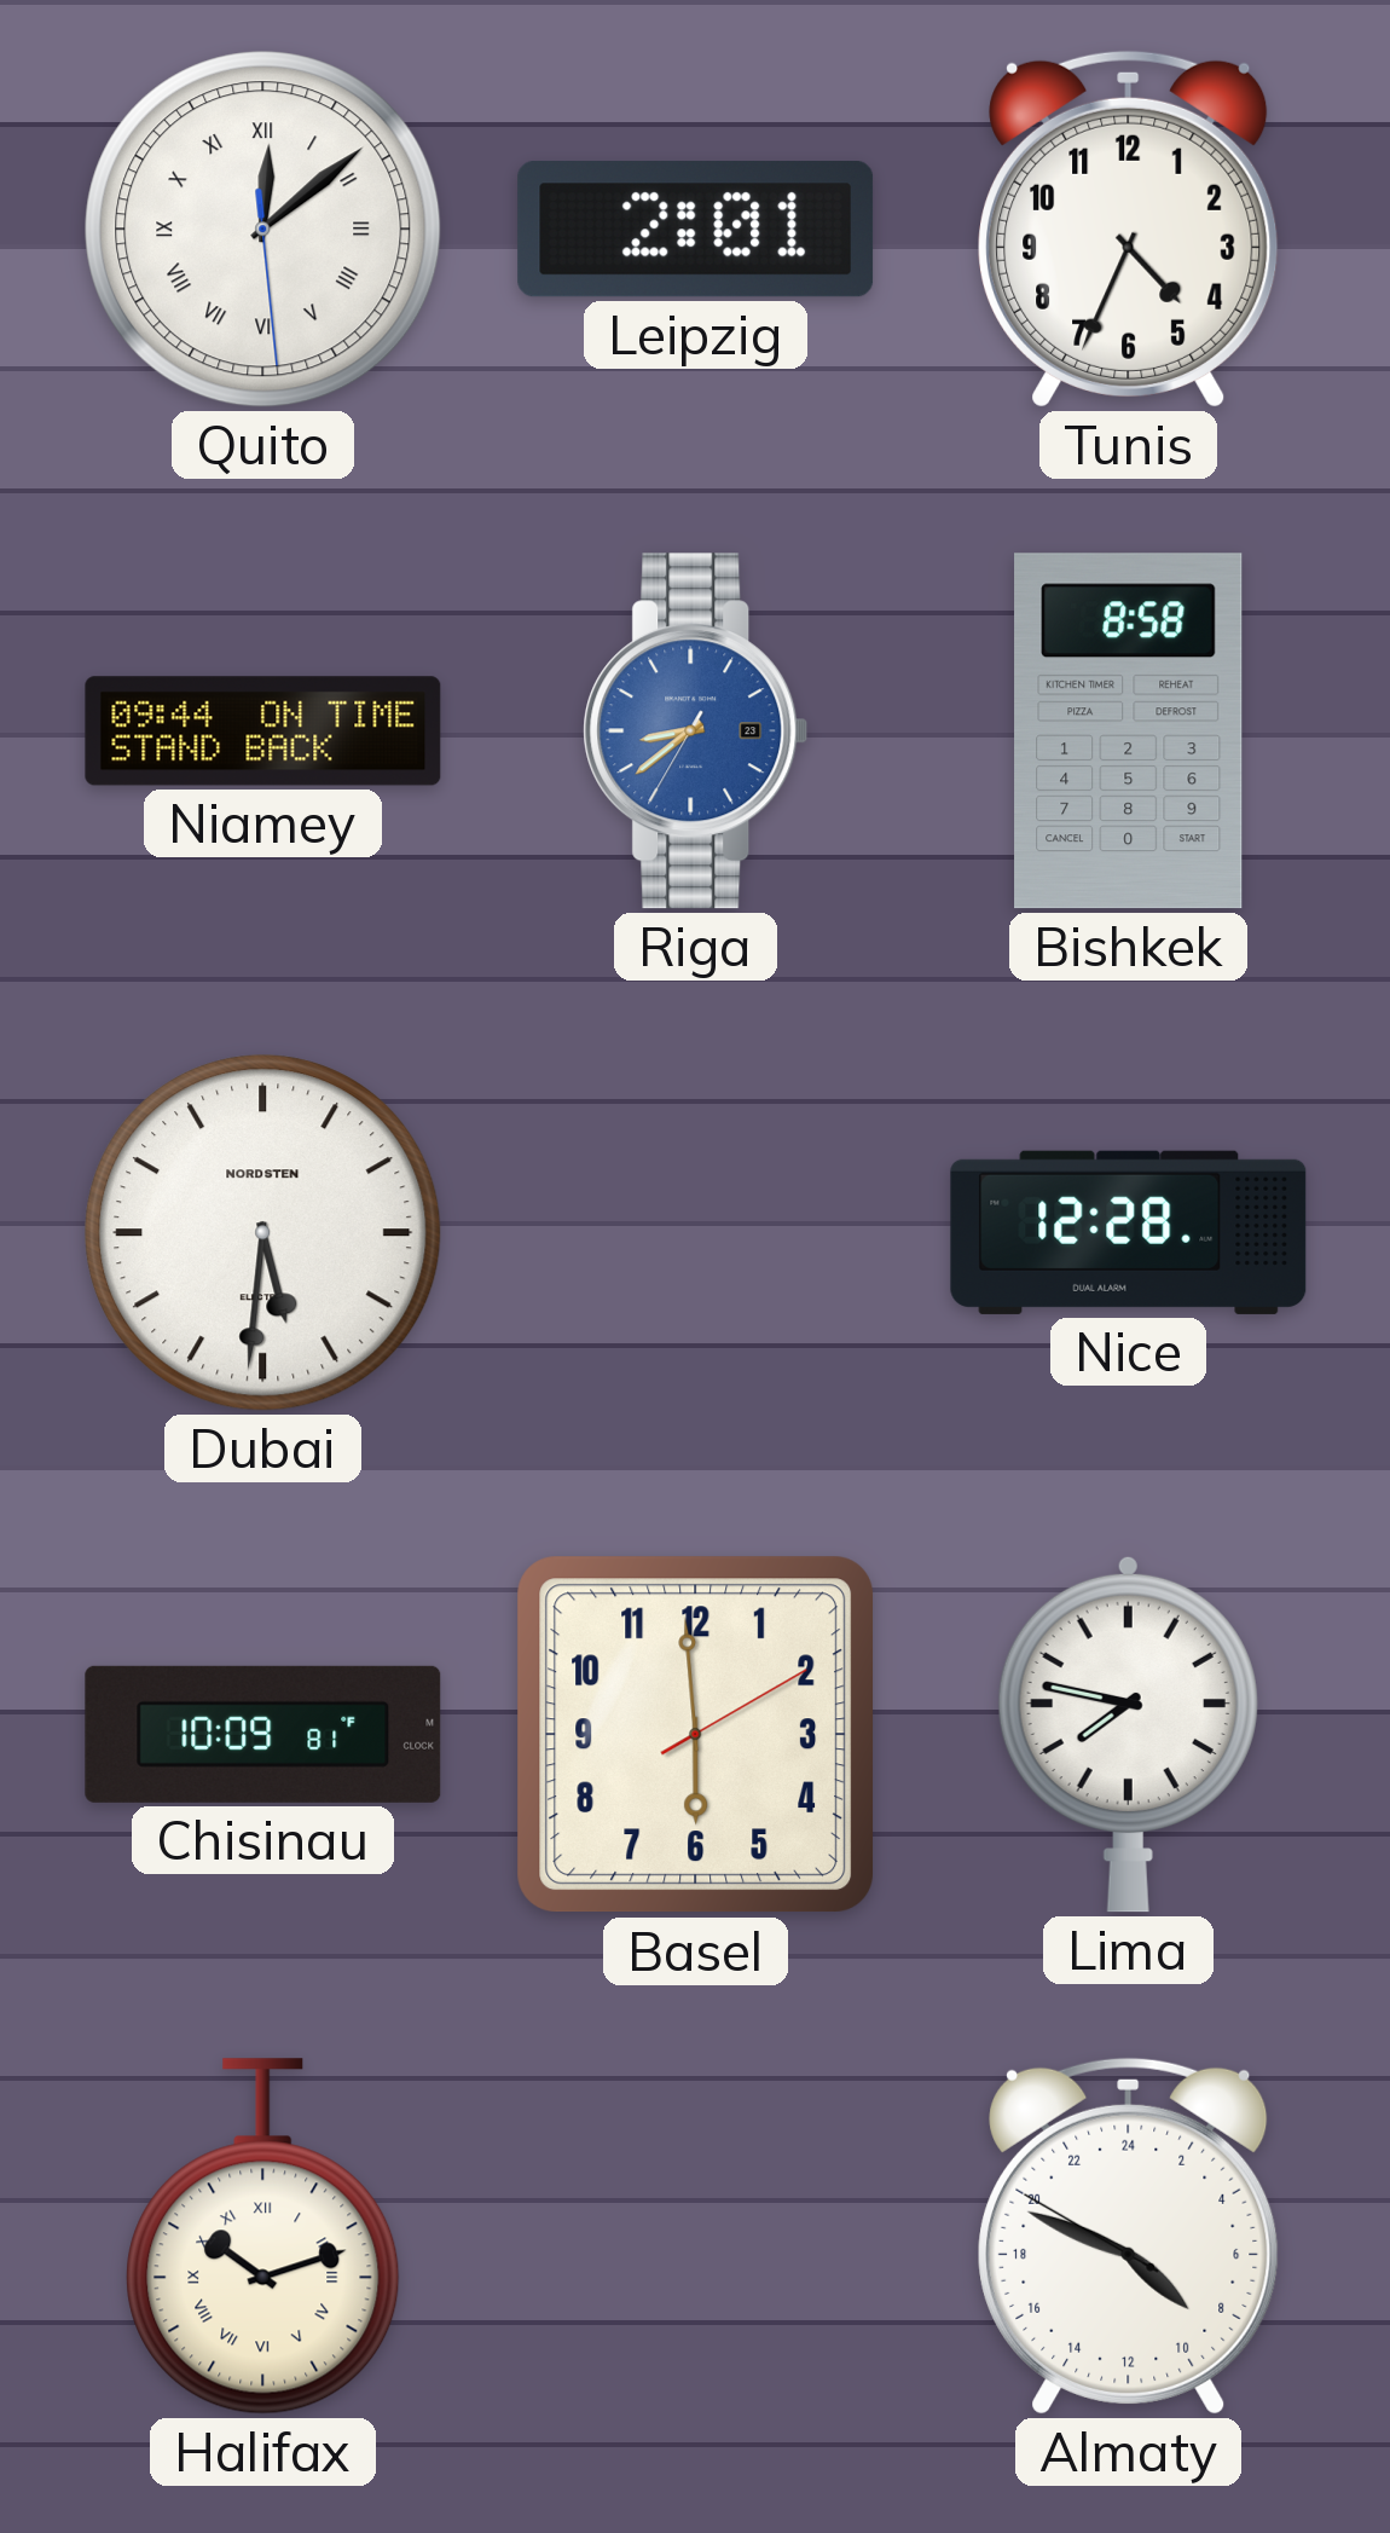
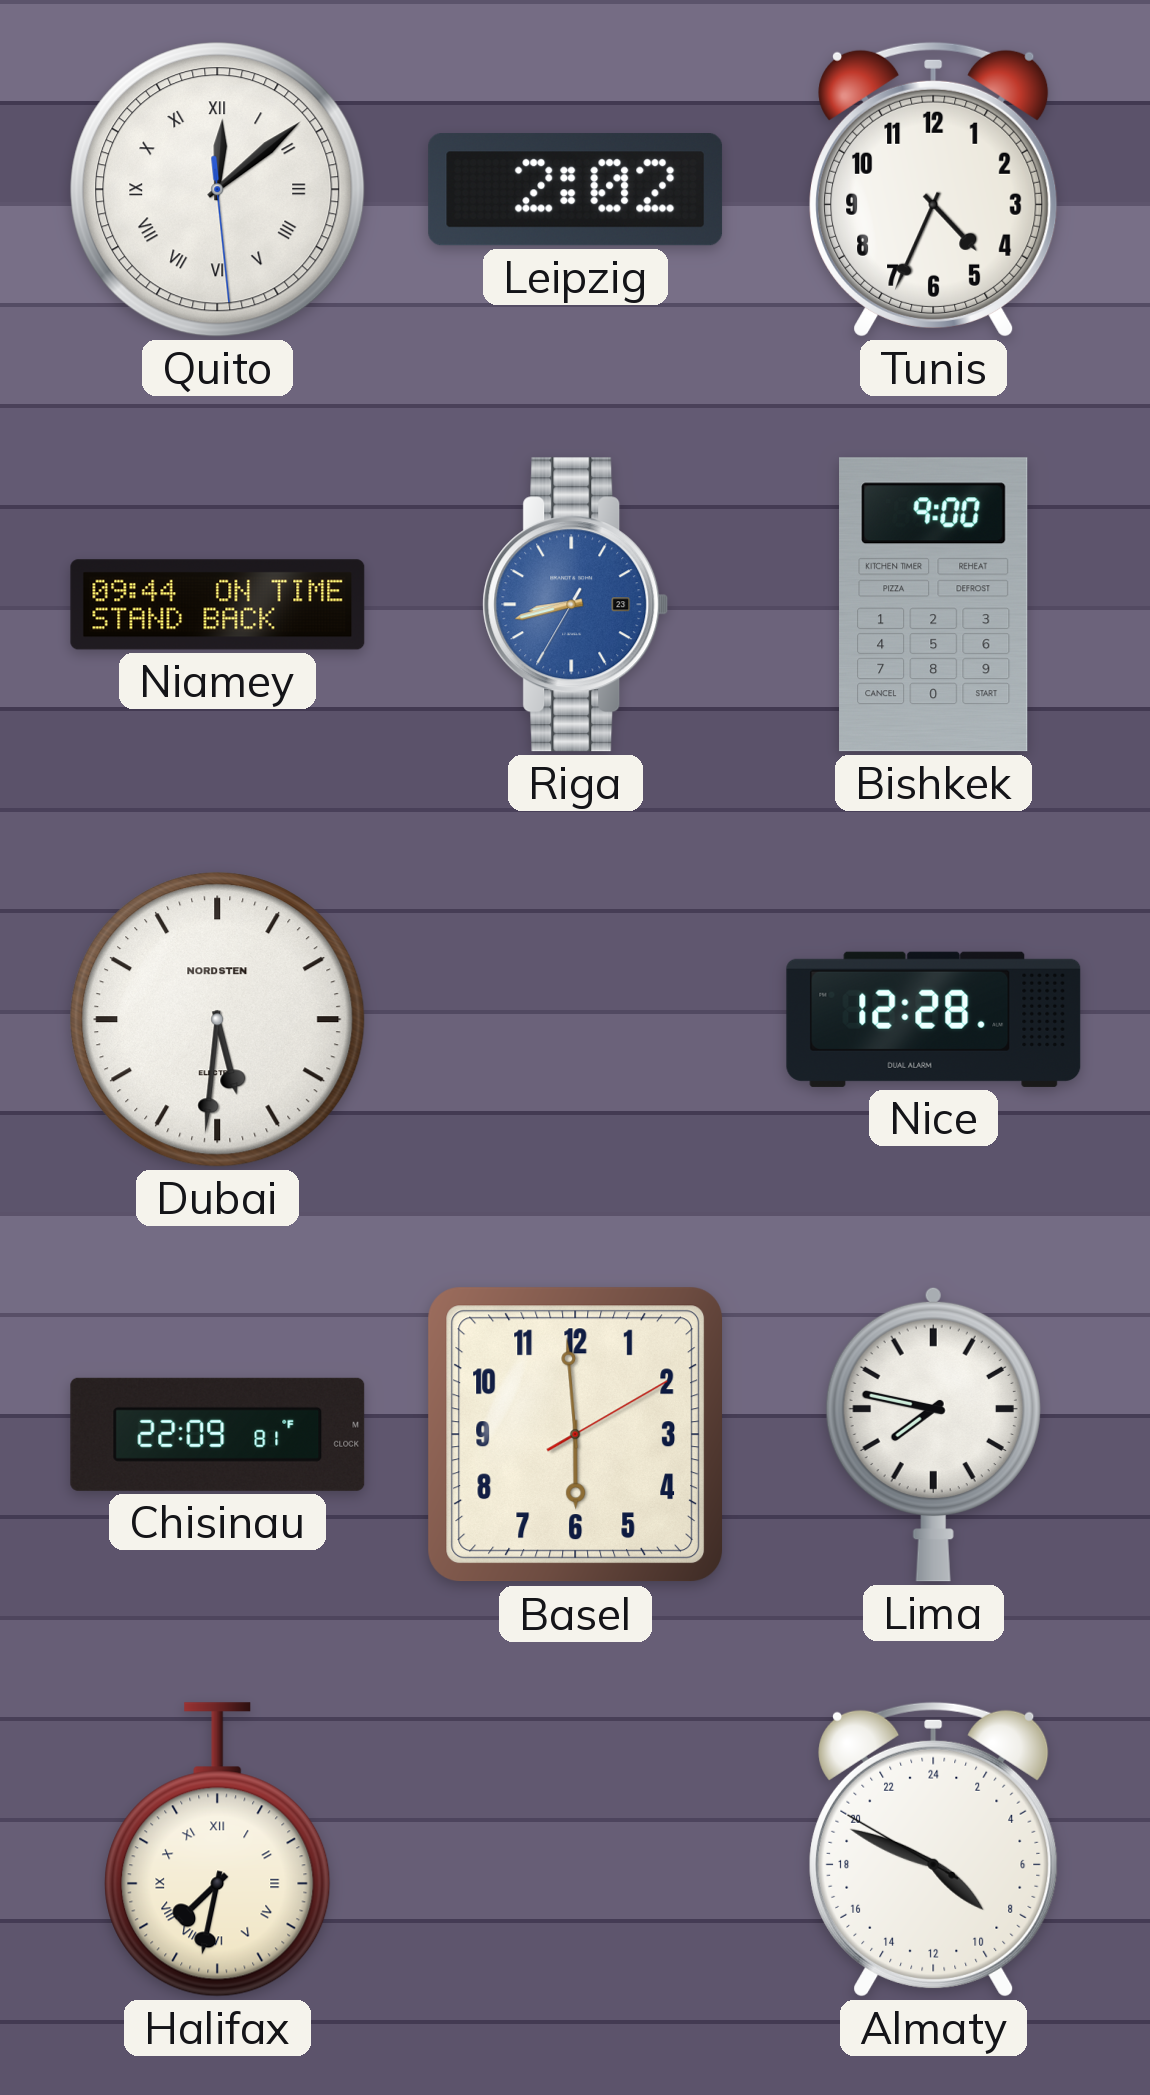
Leipzig: 2:01 -> 2:02
Riga: 8:38 -> 8:42
Bishkek: 8:58 -> 9:00
Chisinau: 10:09 -> 22:09
Halifax: 10:12 -> 7:32
